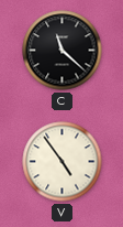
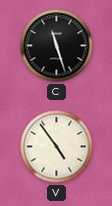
C: 11:22 -> 11:27
